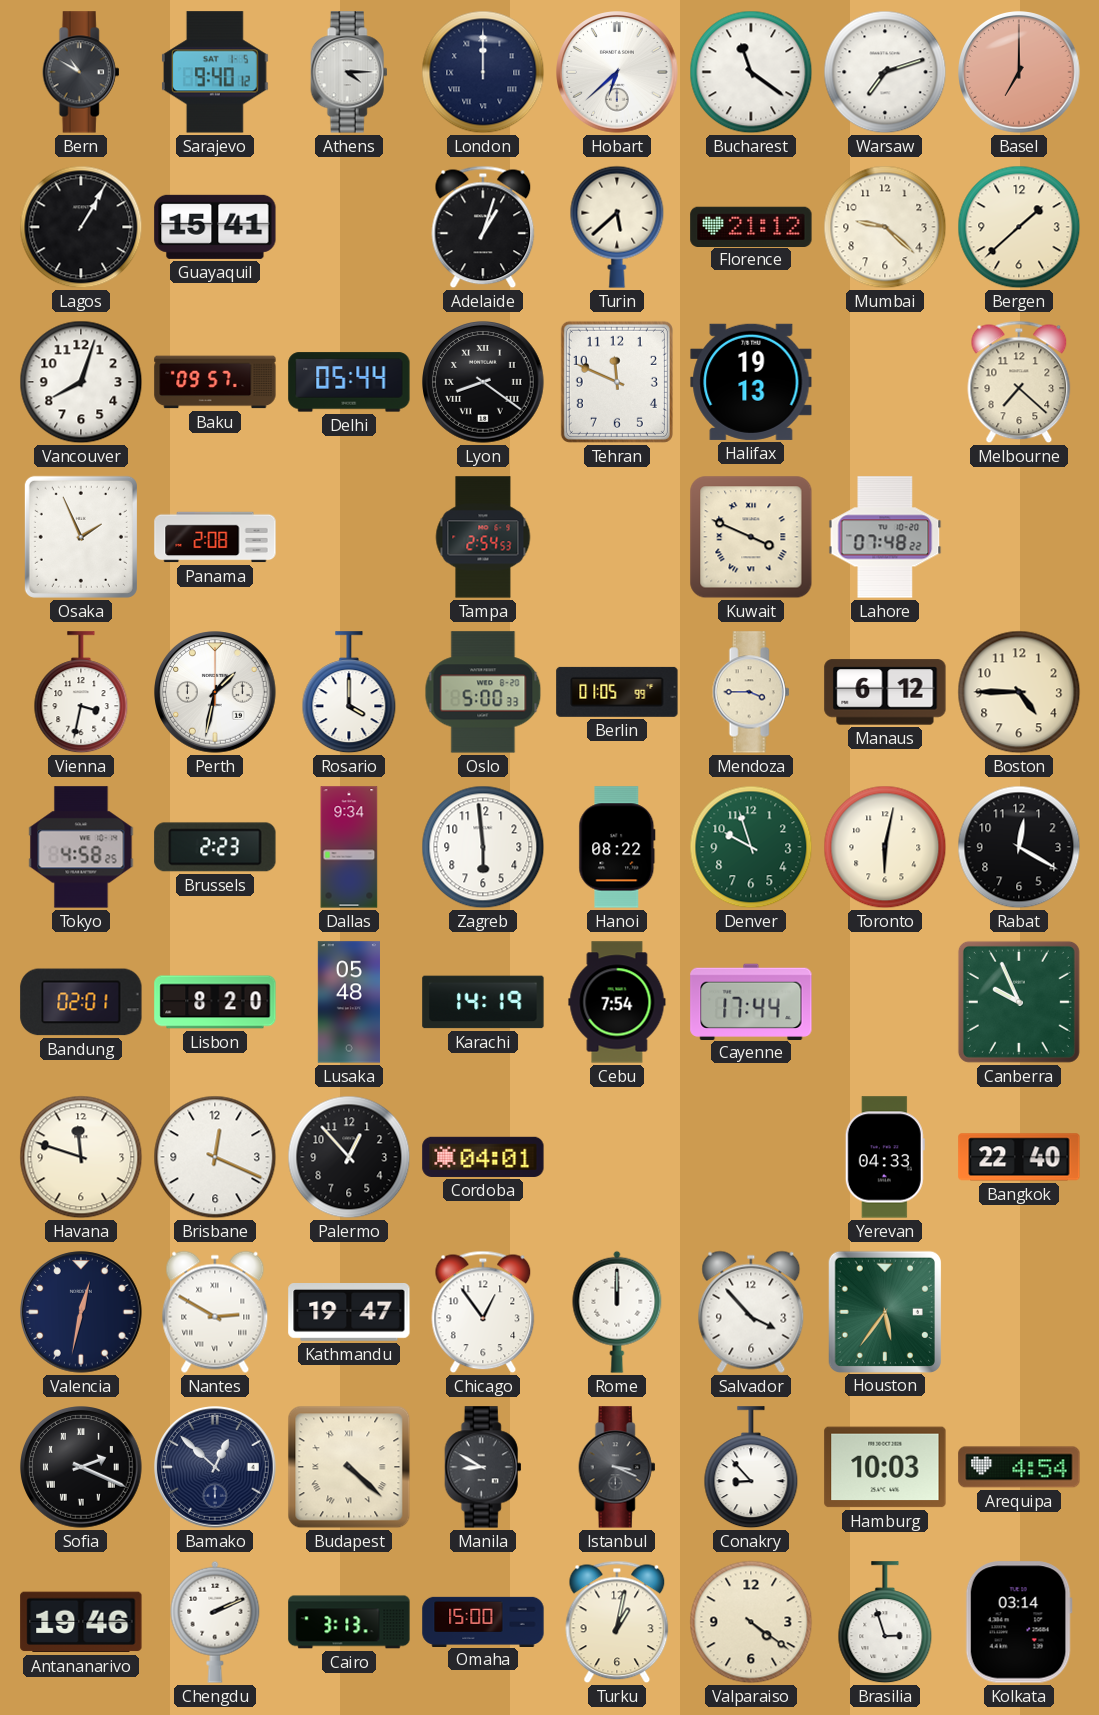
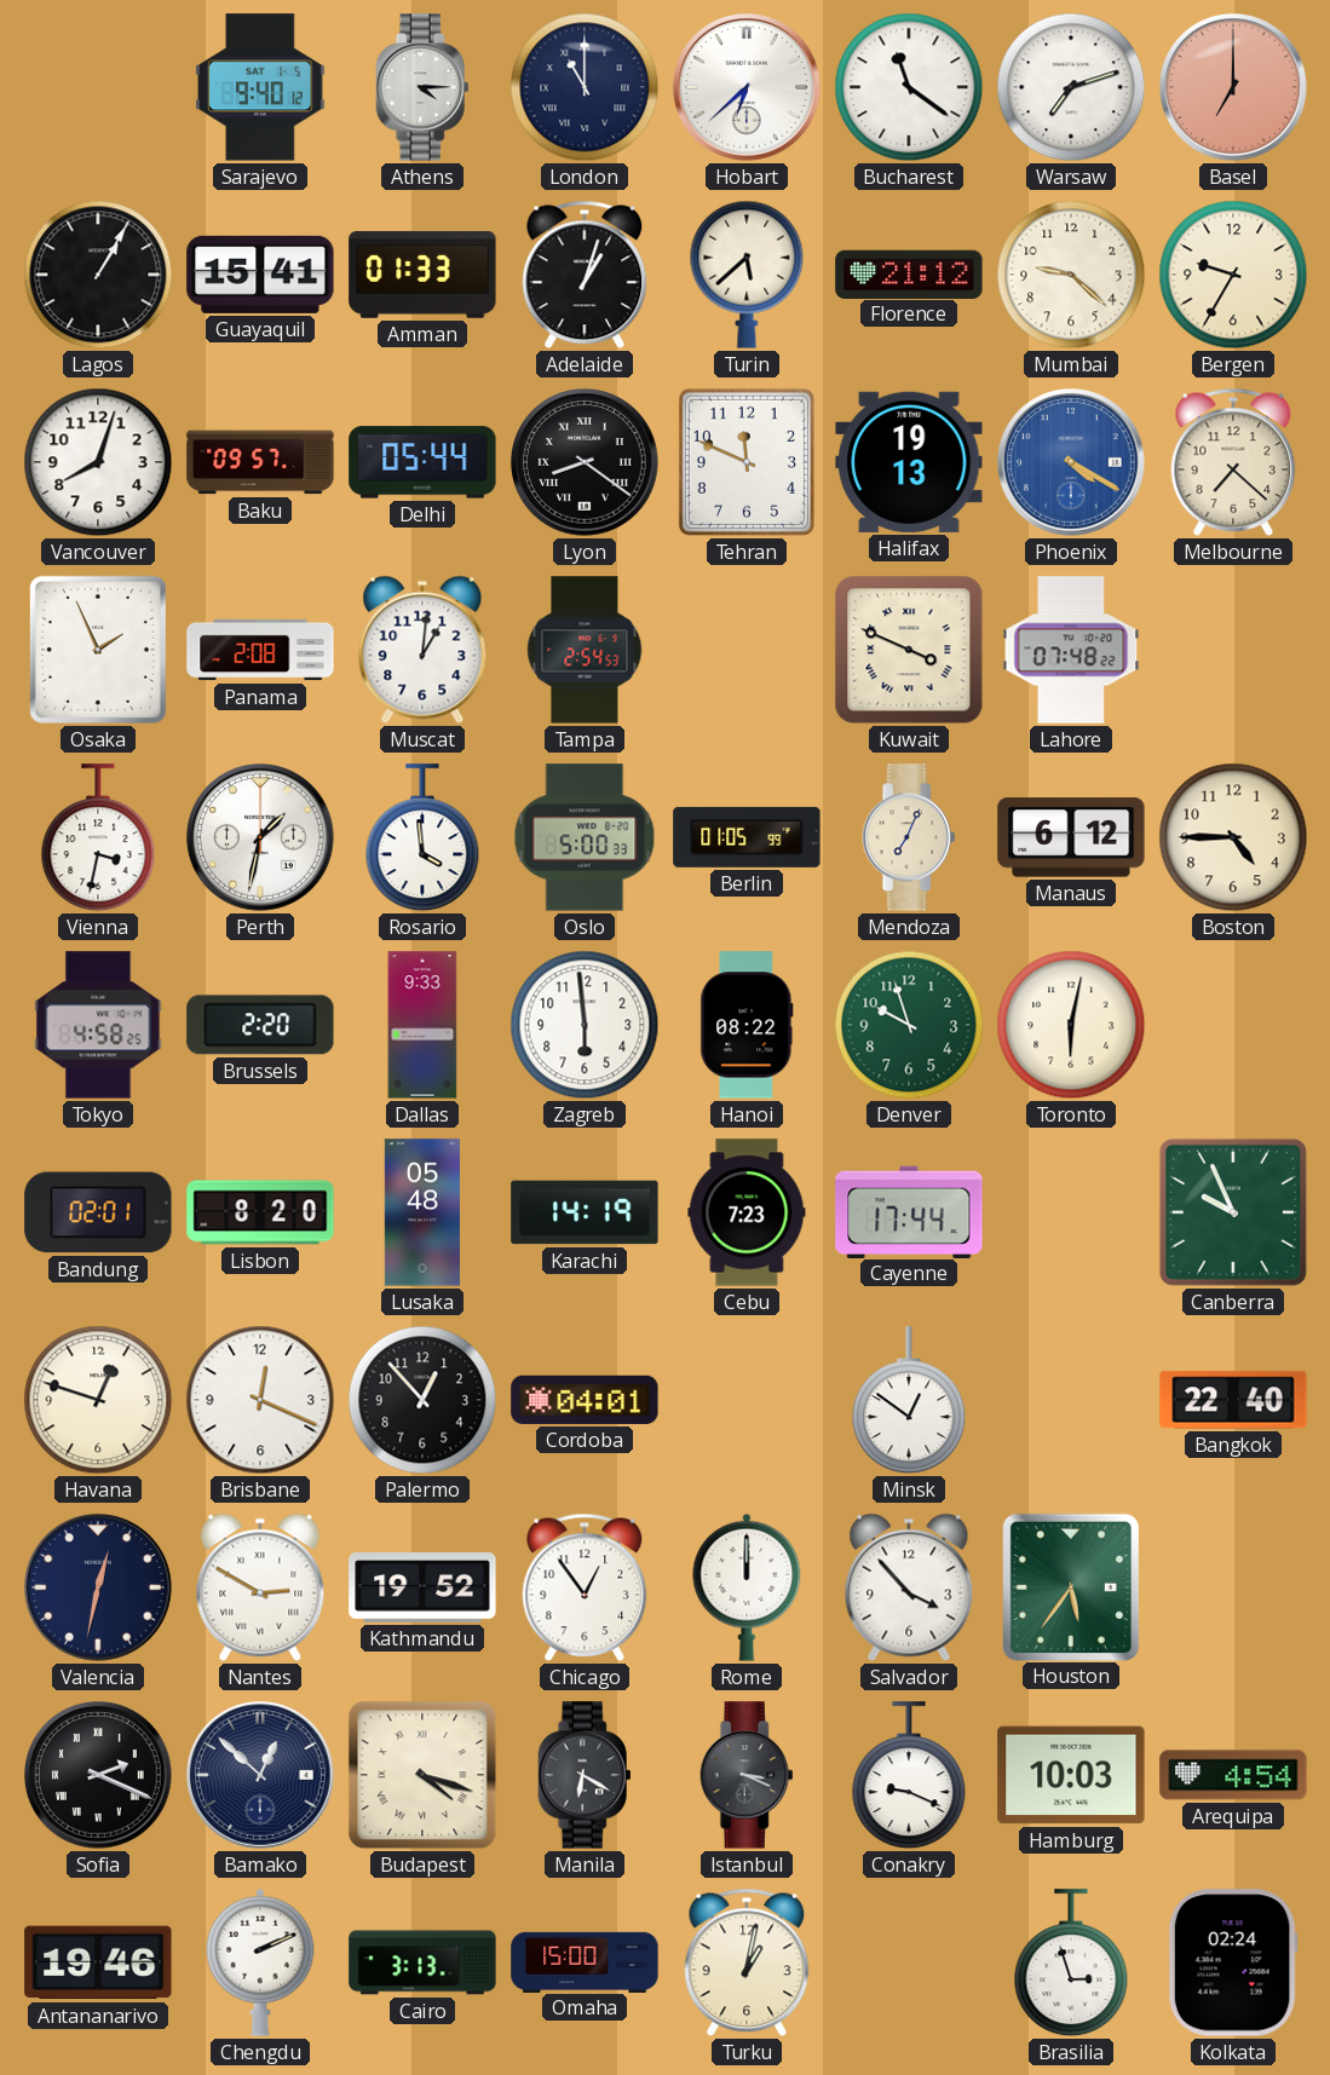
Bern: 10:50 -> none
London: 12:00 -> 11:00
Amman: none -> 01:33
Bergen: 1:38 -> 9:35
Phoenix: none -> 4:20
Muscat: none -> 1:01
Rosario: 4:00 -> 3:59
Mendoza: 3:45 -> 7:04
Brussels: 2:23 -> 2:20
Dallas: 9:34 -> 9:33
Rabat: 12:20 -> none
Cebu: 7:54 -> 7:23
Havana: 11:48 -> 12:48
Minsk: none -> 12:51
Yerevan: 04:33 -> none
Kathmandu: 19:47 -> 19:52
Budapest: 4:22 -> 4:18
Manila: 8:50 -> 6:20
Conakry: 8:53 -> 9:19
Valparaiso: 4:21 -> none
Kolkata: 03:14 -> 02:24
